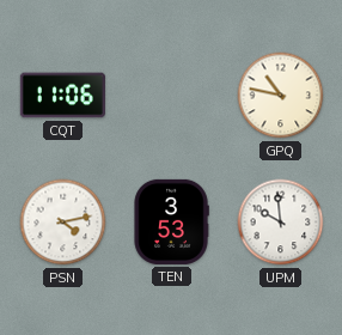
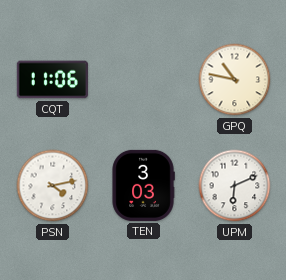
TEN: 3:53 -> 3:03
UPM: 9:59 -> 6:11
